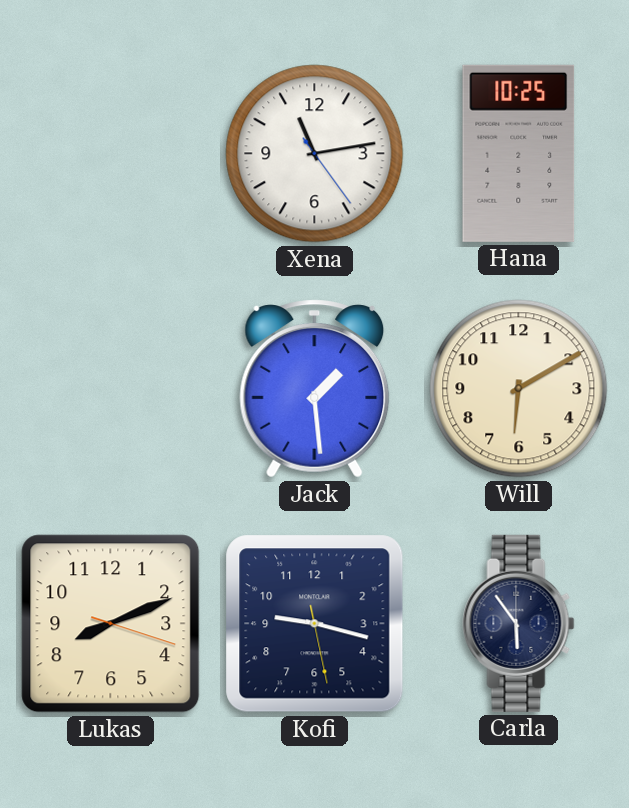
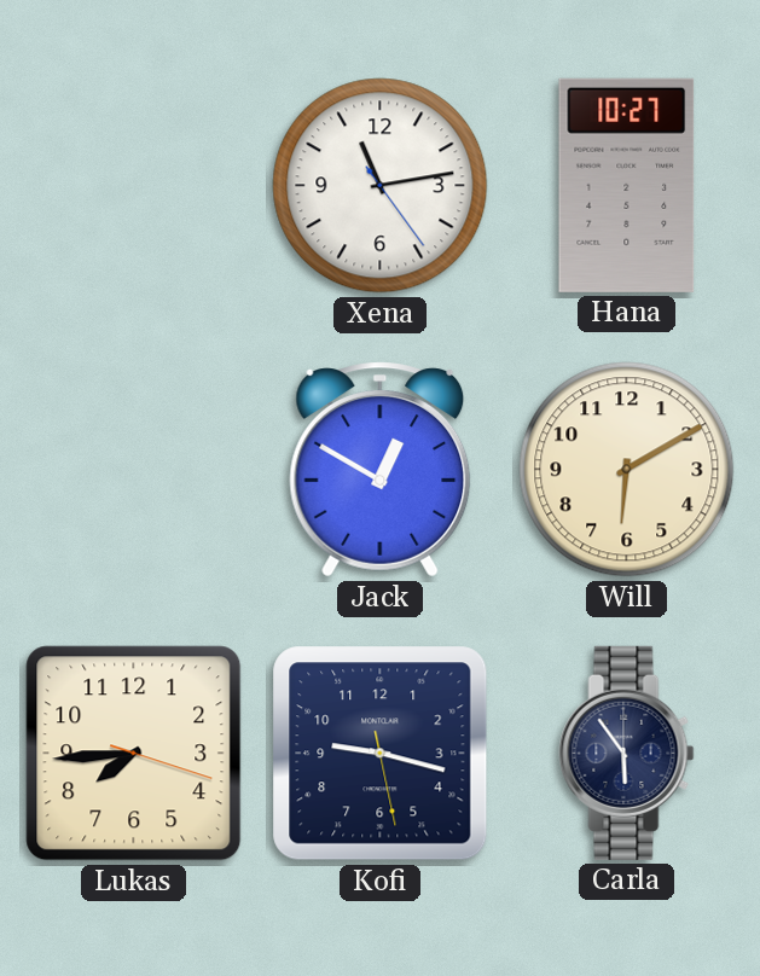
Hana: 10:25 -> 10:27
Jack: 1:29 -> 12:50
Lukas: 8:11 -> 7:44
